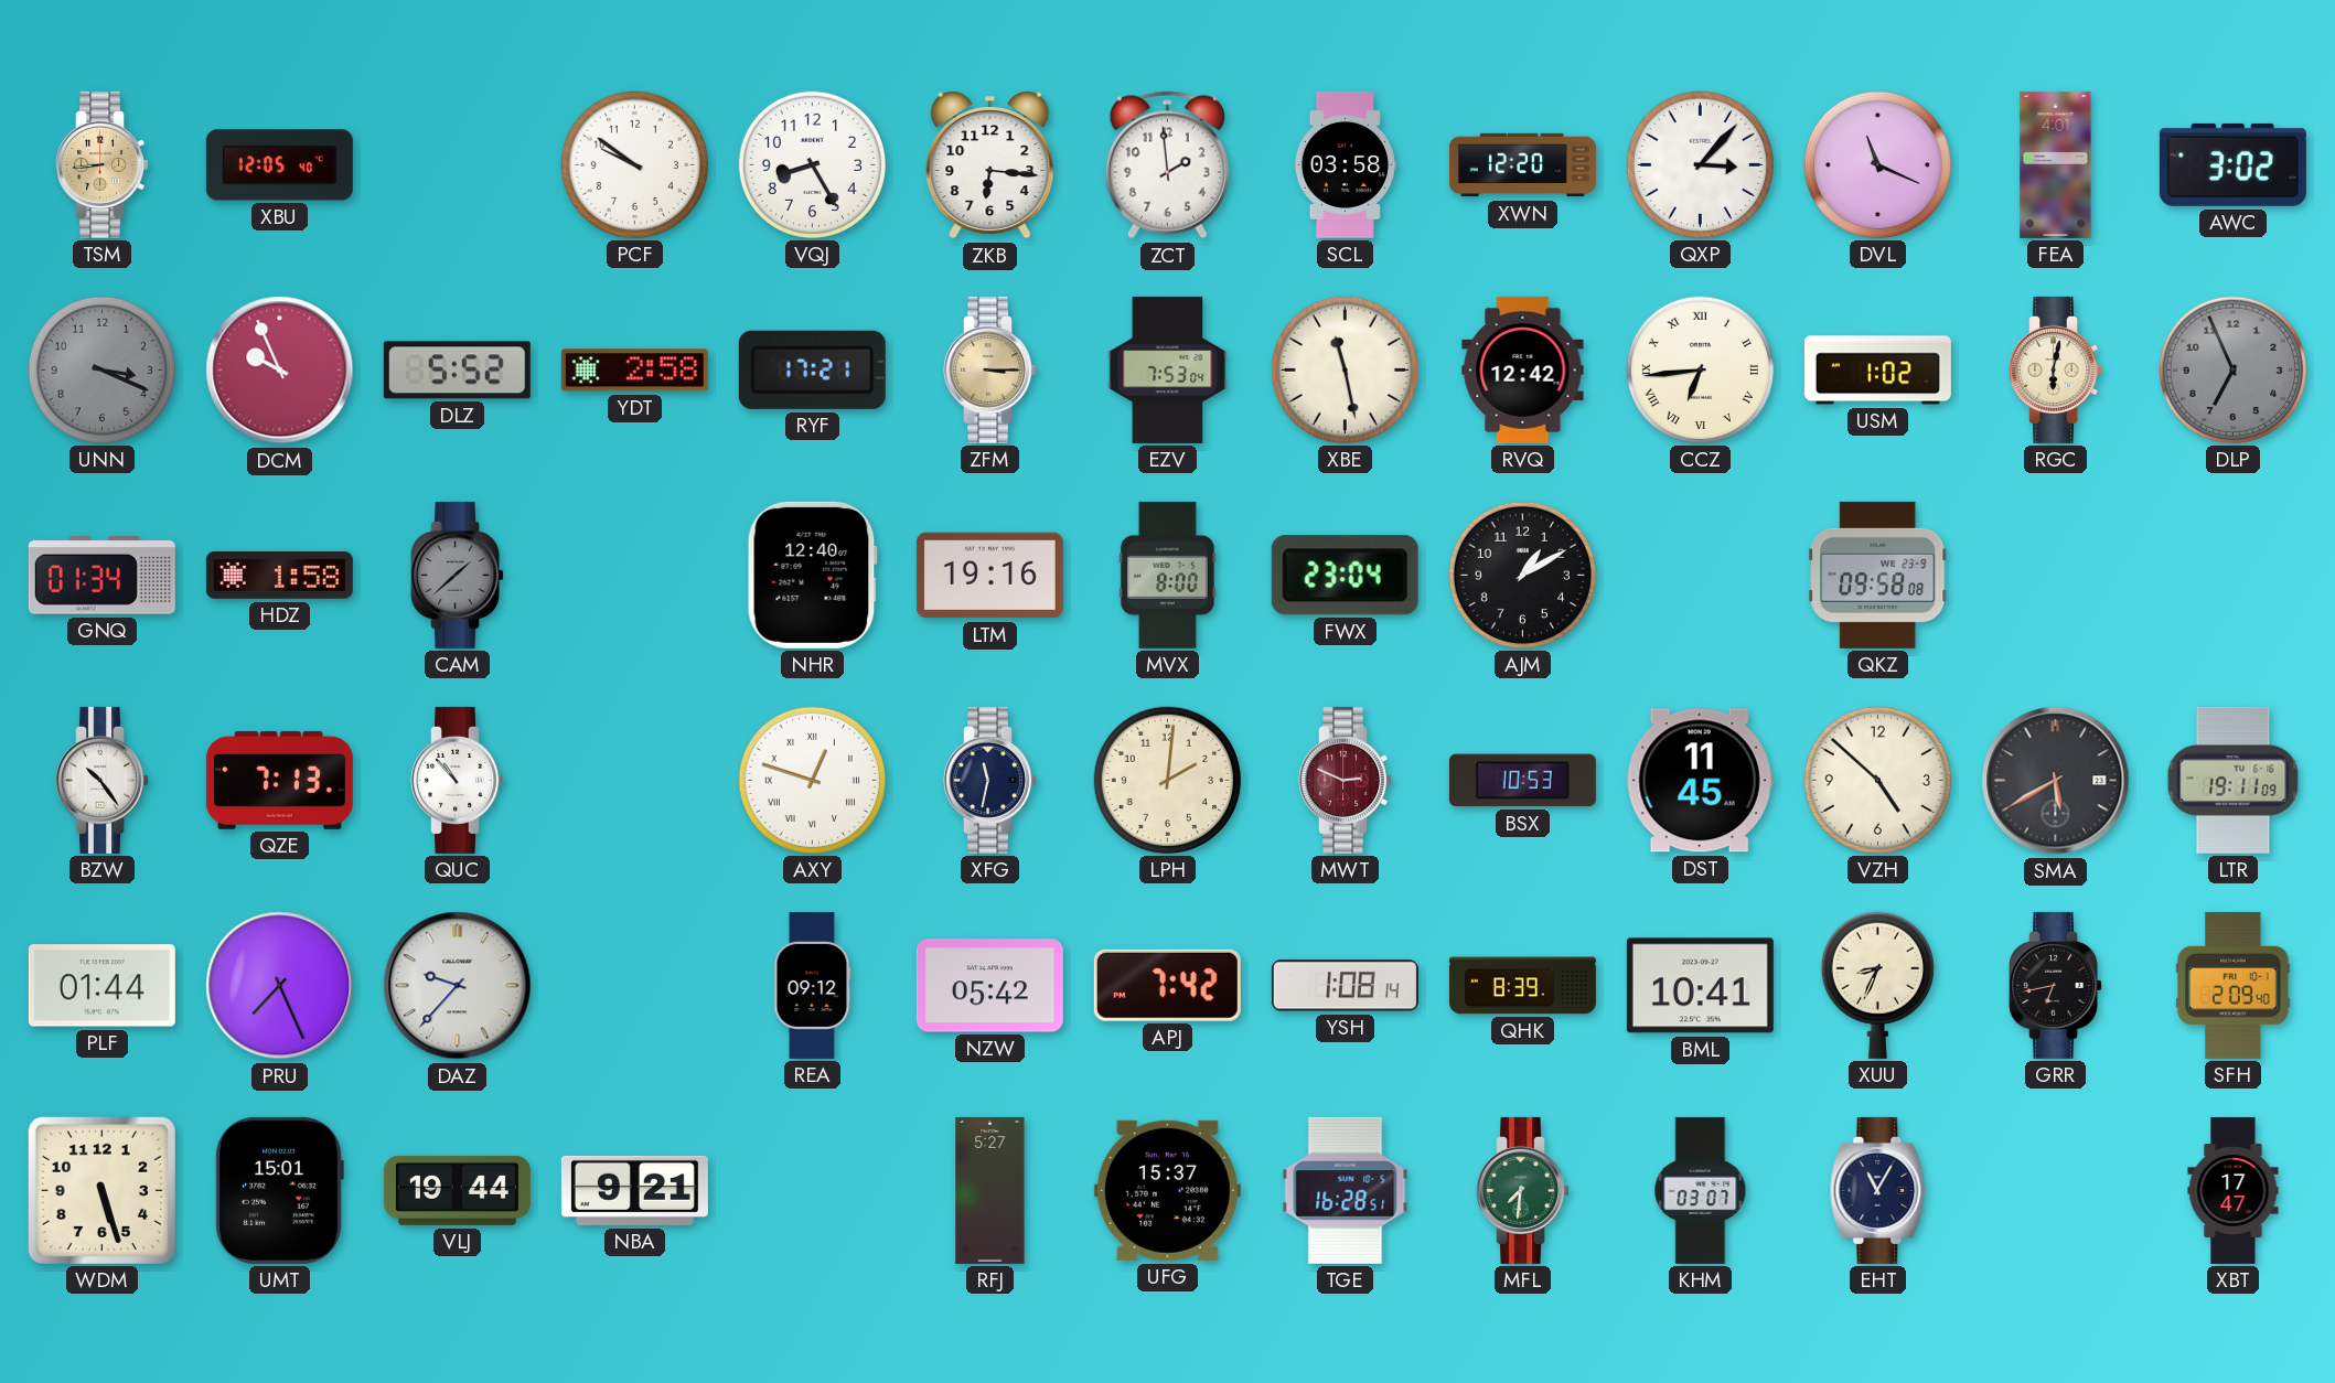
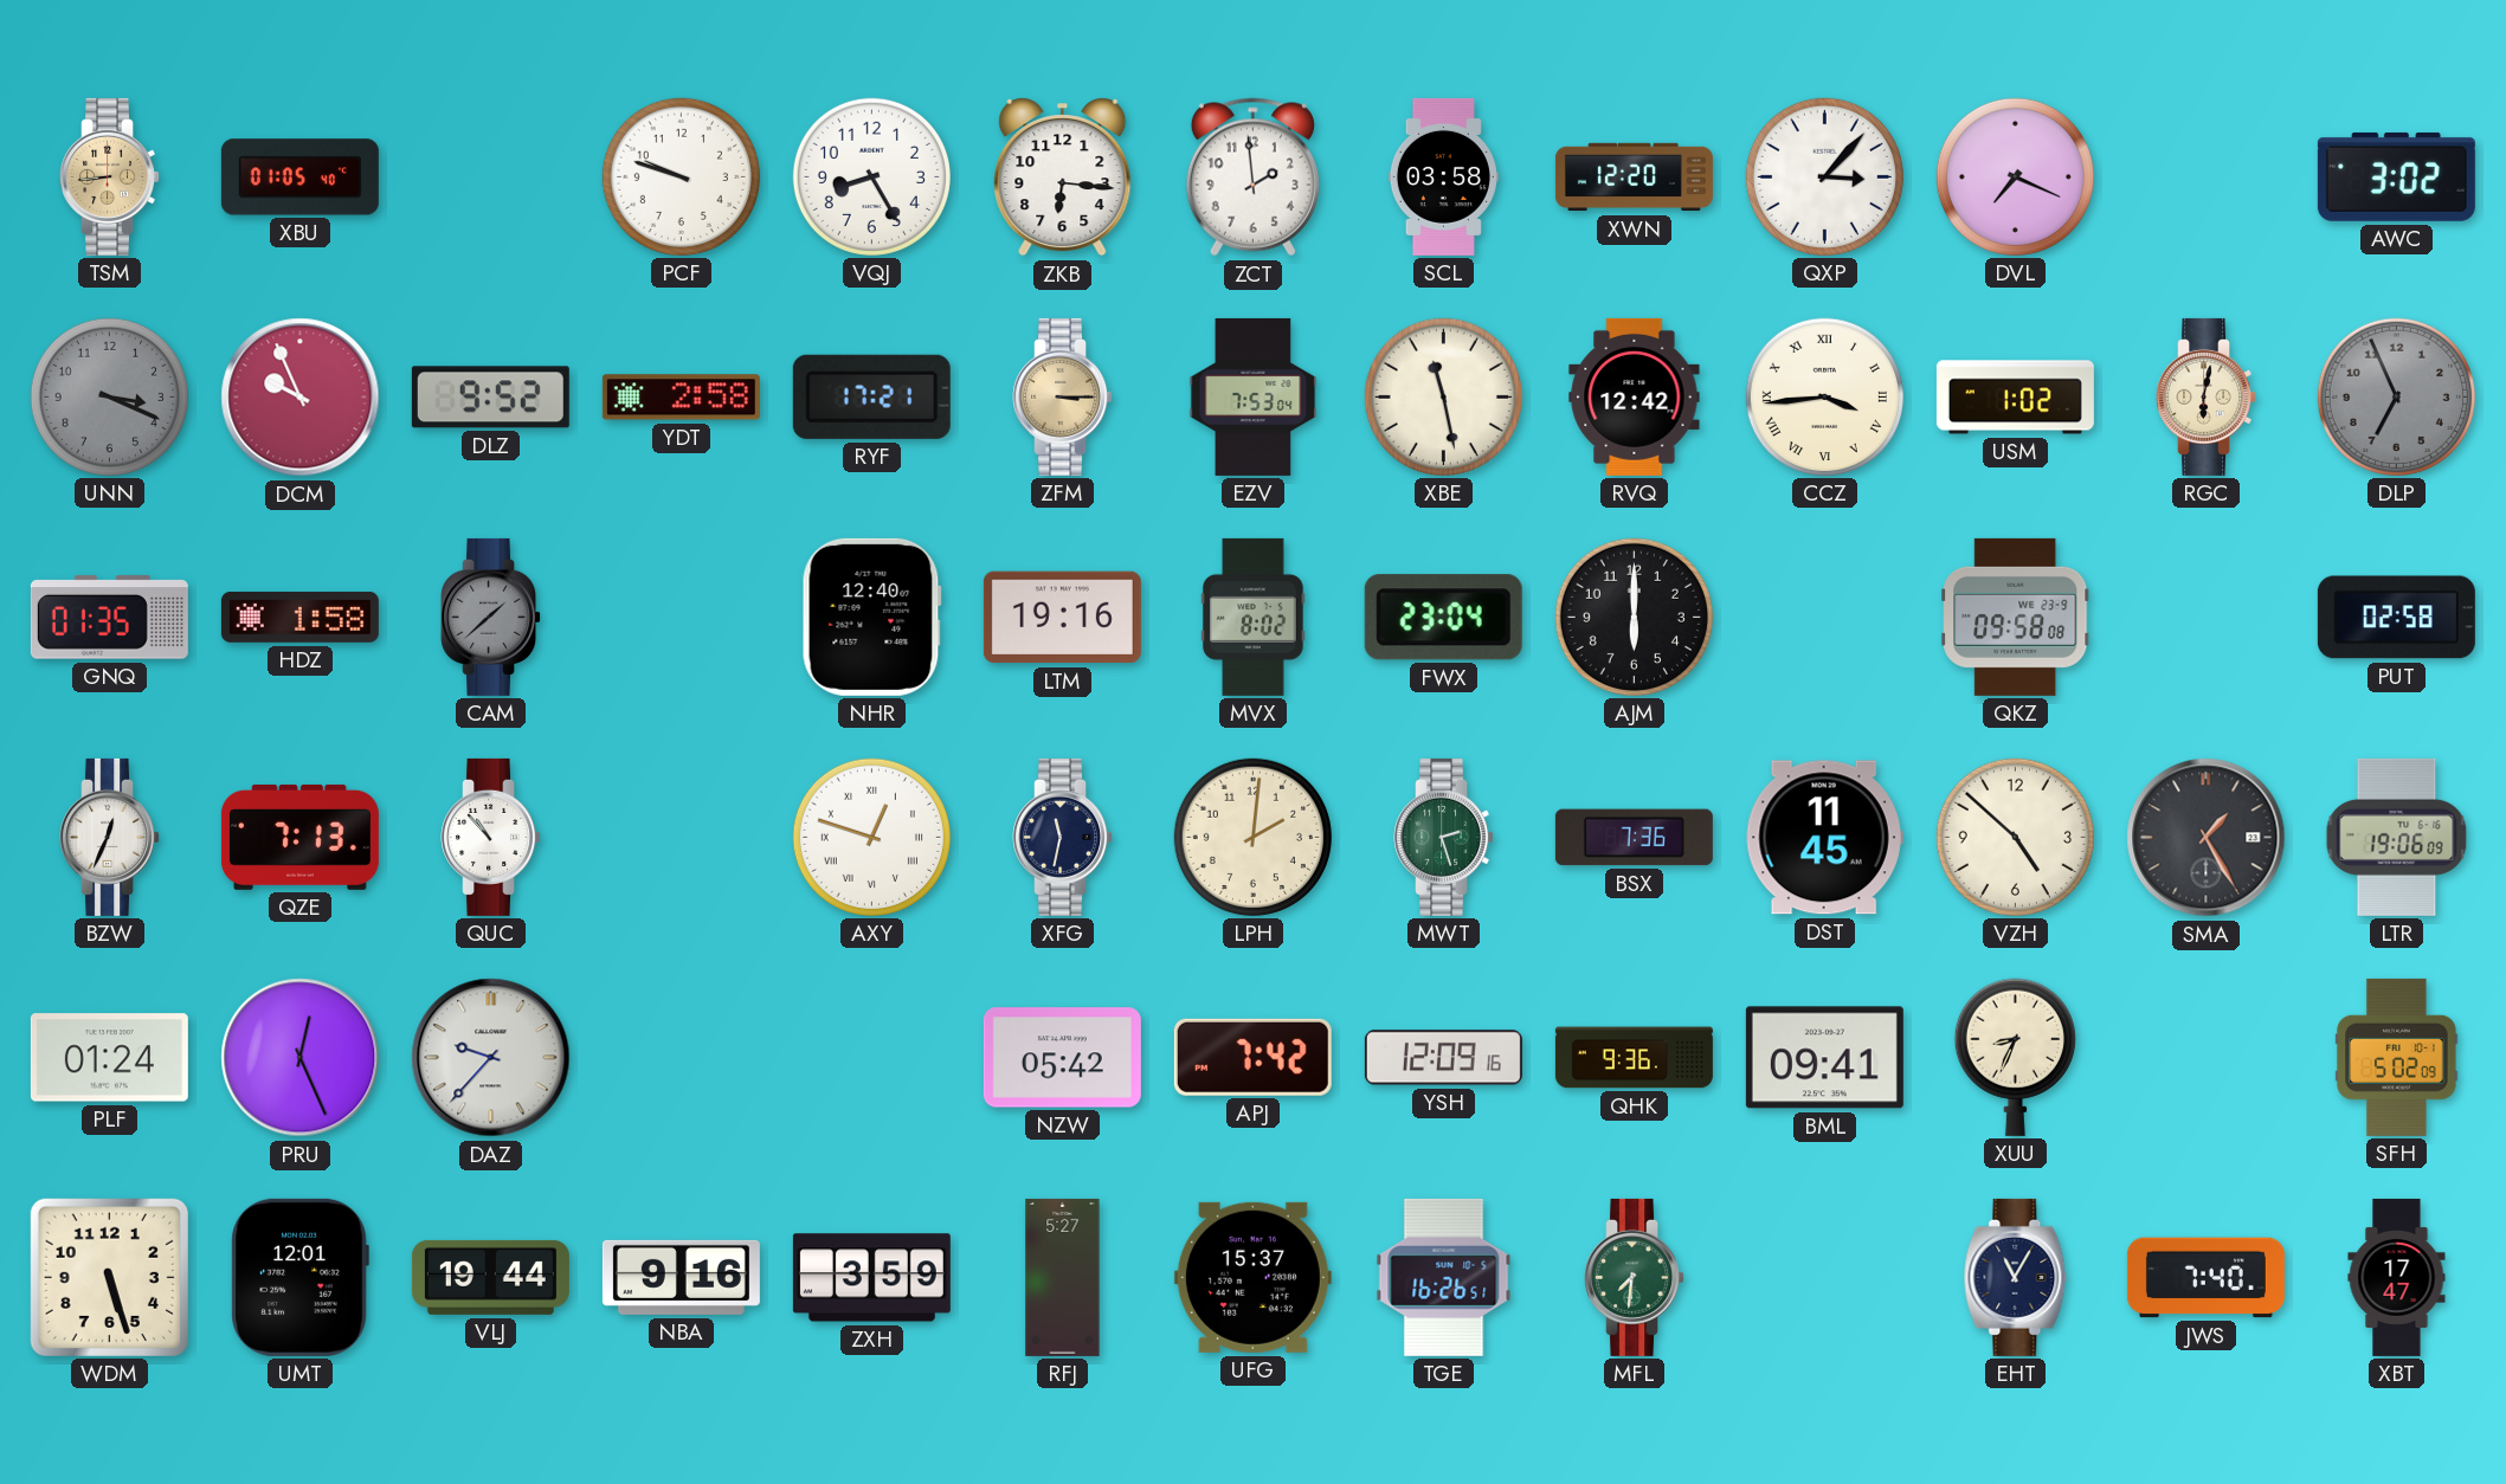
XBU: 12:05 -> 01:05
PCF: 9:51 -> 9:48
DVL: 11:19 -> 7:19
FEA: 4:01 -> none
DLZ: 5:52 -> 9:52
CCZ: 6:44 -> 3:44
GNQ: 01:34 -> 01:35
MVX: 8:00 -> 8:02
AJM: 1:10 -> 6:00
PUT: none -> 02:58
BZW: 10:24 -> 12:34
MWT: 2:49 -> 2:27
MWT dial: burgundy -> green
BSX: 10:53 -> 7:36
SMA: 5:40 -> 1:25
LTR: 19:11 -> 19:06
PLF: 01:44 -> 01:24
PRU: 7:26 -> 12:26
REA: 09:12 -> none
YSH: 1:08 -> 12:09
QHK: 8:39 -> 9:36
BML: 10:41 -> 09:41
GRR: 6:43 -> none
SFH: 2:09 -> 5:02
UMT: 15:01 -> 12:01
NBA: 9:21 -> 9:16
ZXH: none -> 3:59
TGE: 16:28 -> 16:26
KHM: 03:07 -> none
JWS: none -> 7:40
